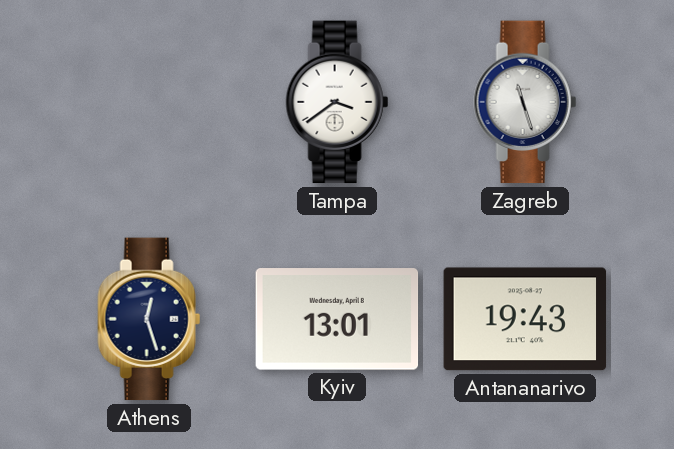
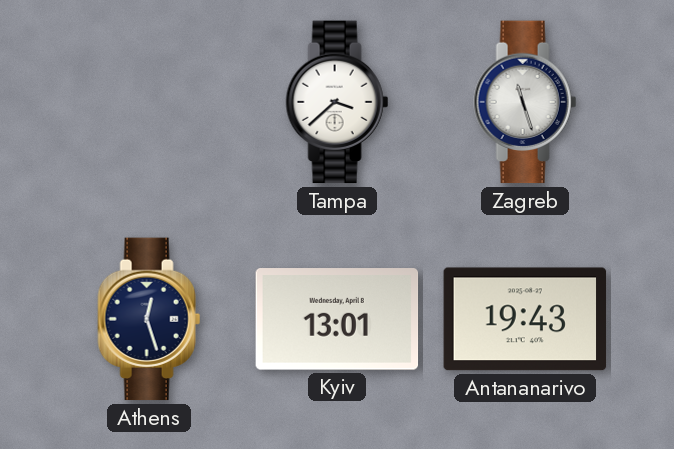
Tampa: 3:39 -> 3:38
